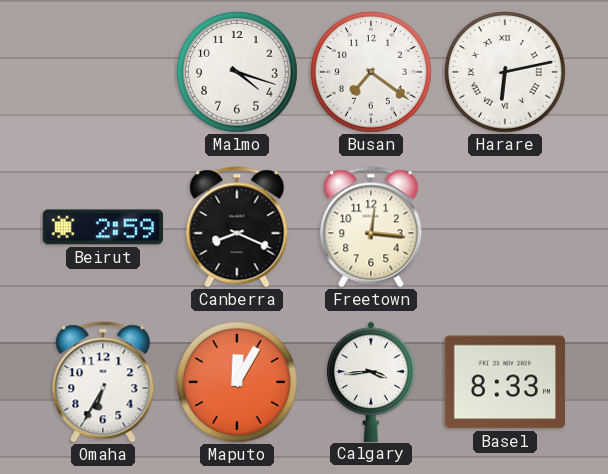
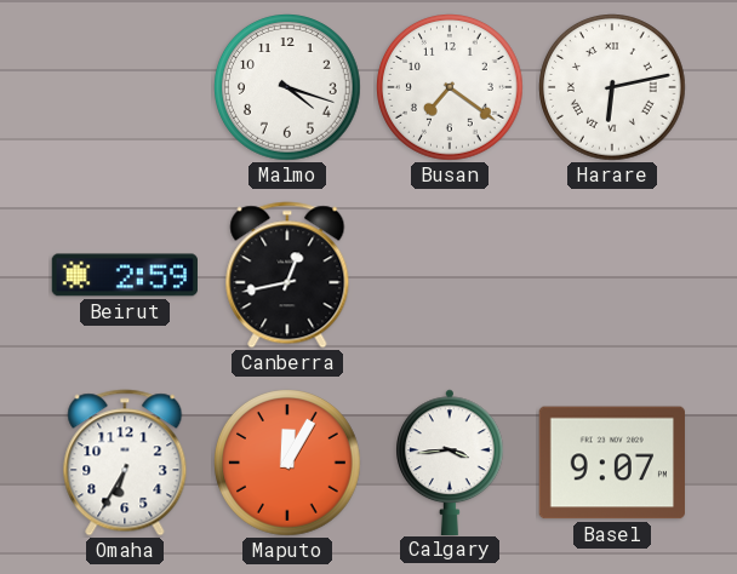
Canberra: 8:19 -> 12:43
Freetown: 12:16 -> none
Basel: 8:33 -> 9:07
